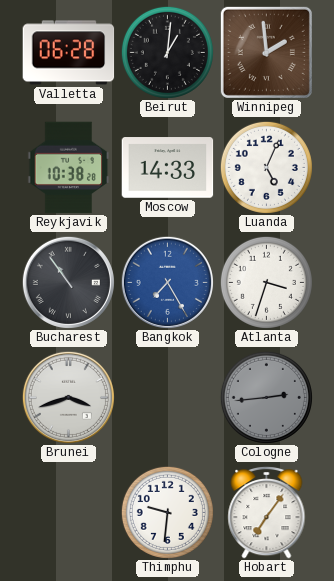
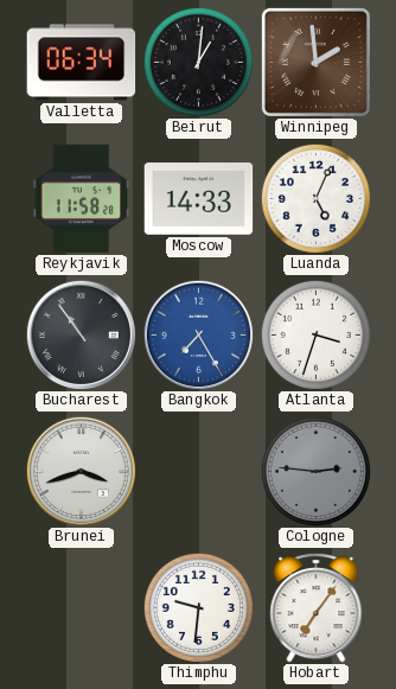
Valletta: 06:28 -> 06:34
Reykjavik: 10:38 -> 11:58
Cologne: 2:44 -> 2:46
